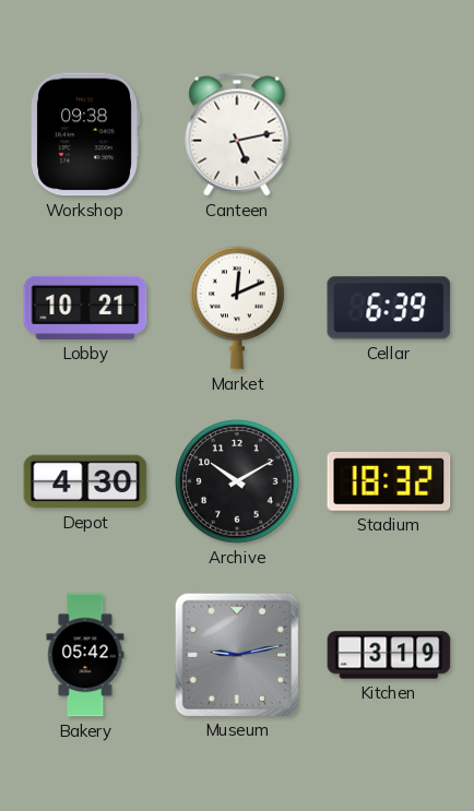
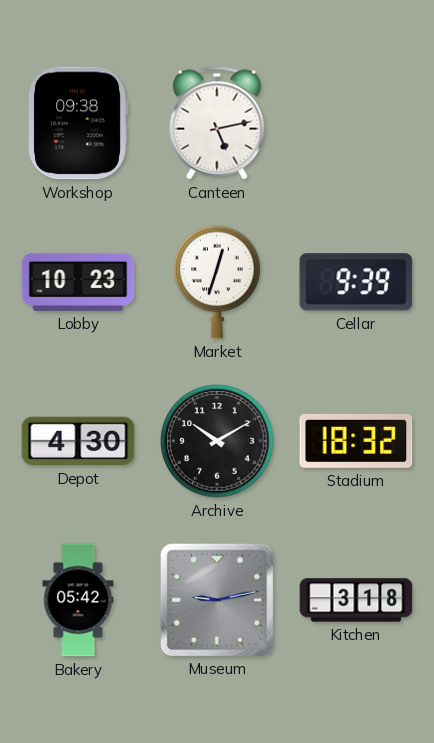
Lobby: 10:21 -> 10:23
Market: 12:11 -> 12:33
Cellar: 6:39 -> 9:39
Kitchen: 3:19 -> 3:18
